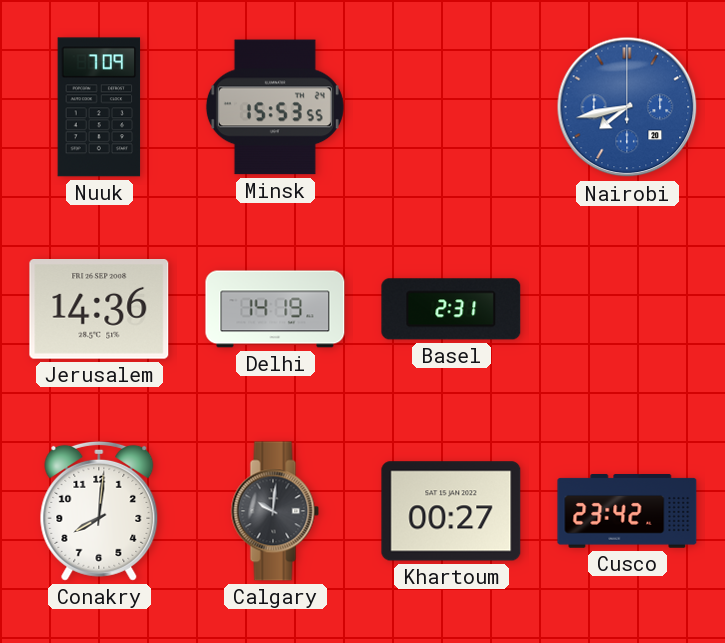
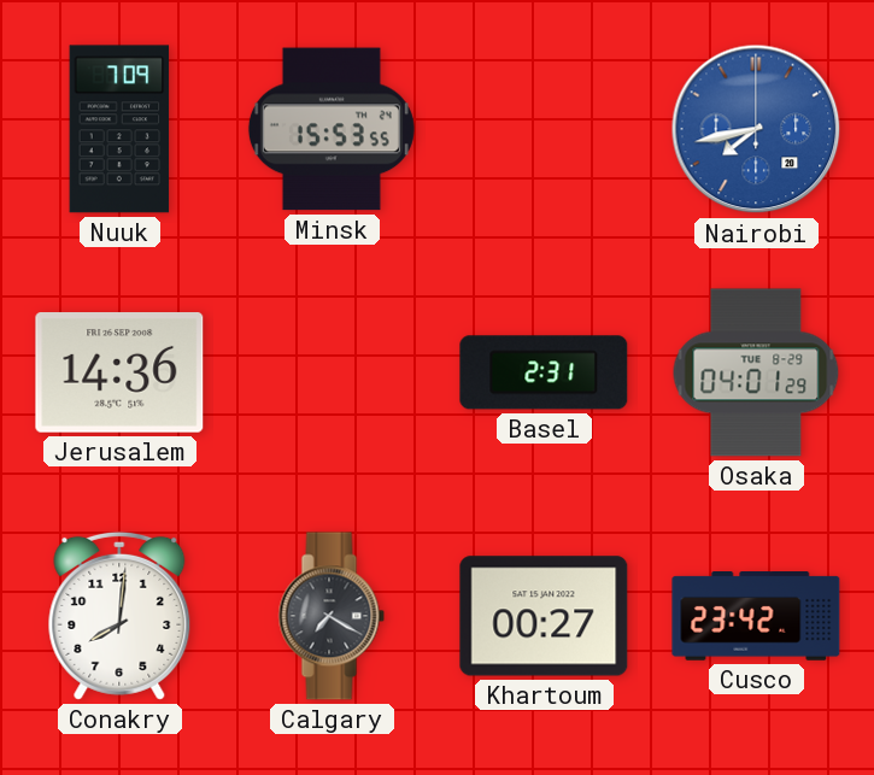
Delhi: 14:19 -> none
Osaka: none -> 04:01
Calgary: 10:01 -> 7:20
